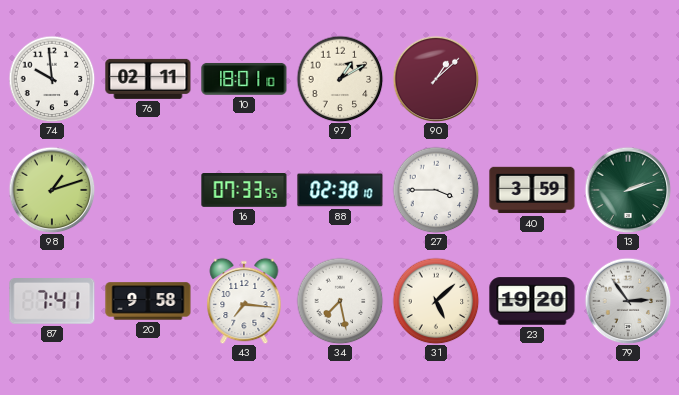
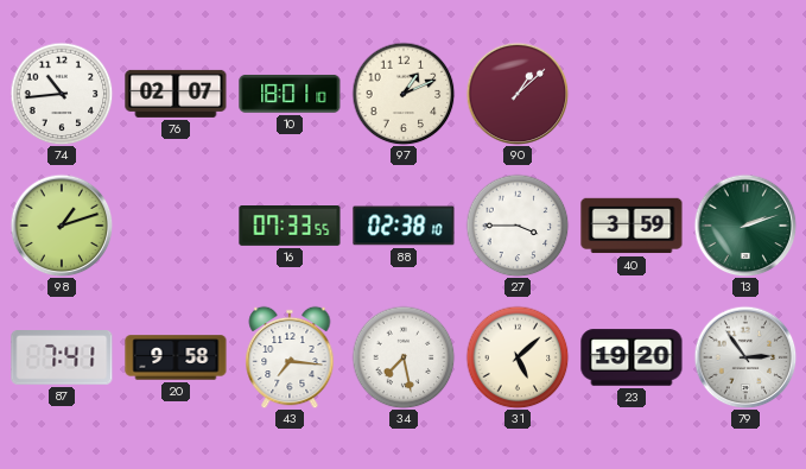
74: 9:59 -> 10:44
76: 02:11 -> 02:07
97: 1:10 -> 1:11
